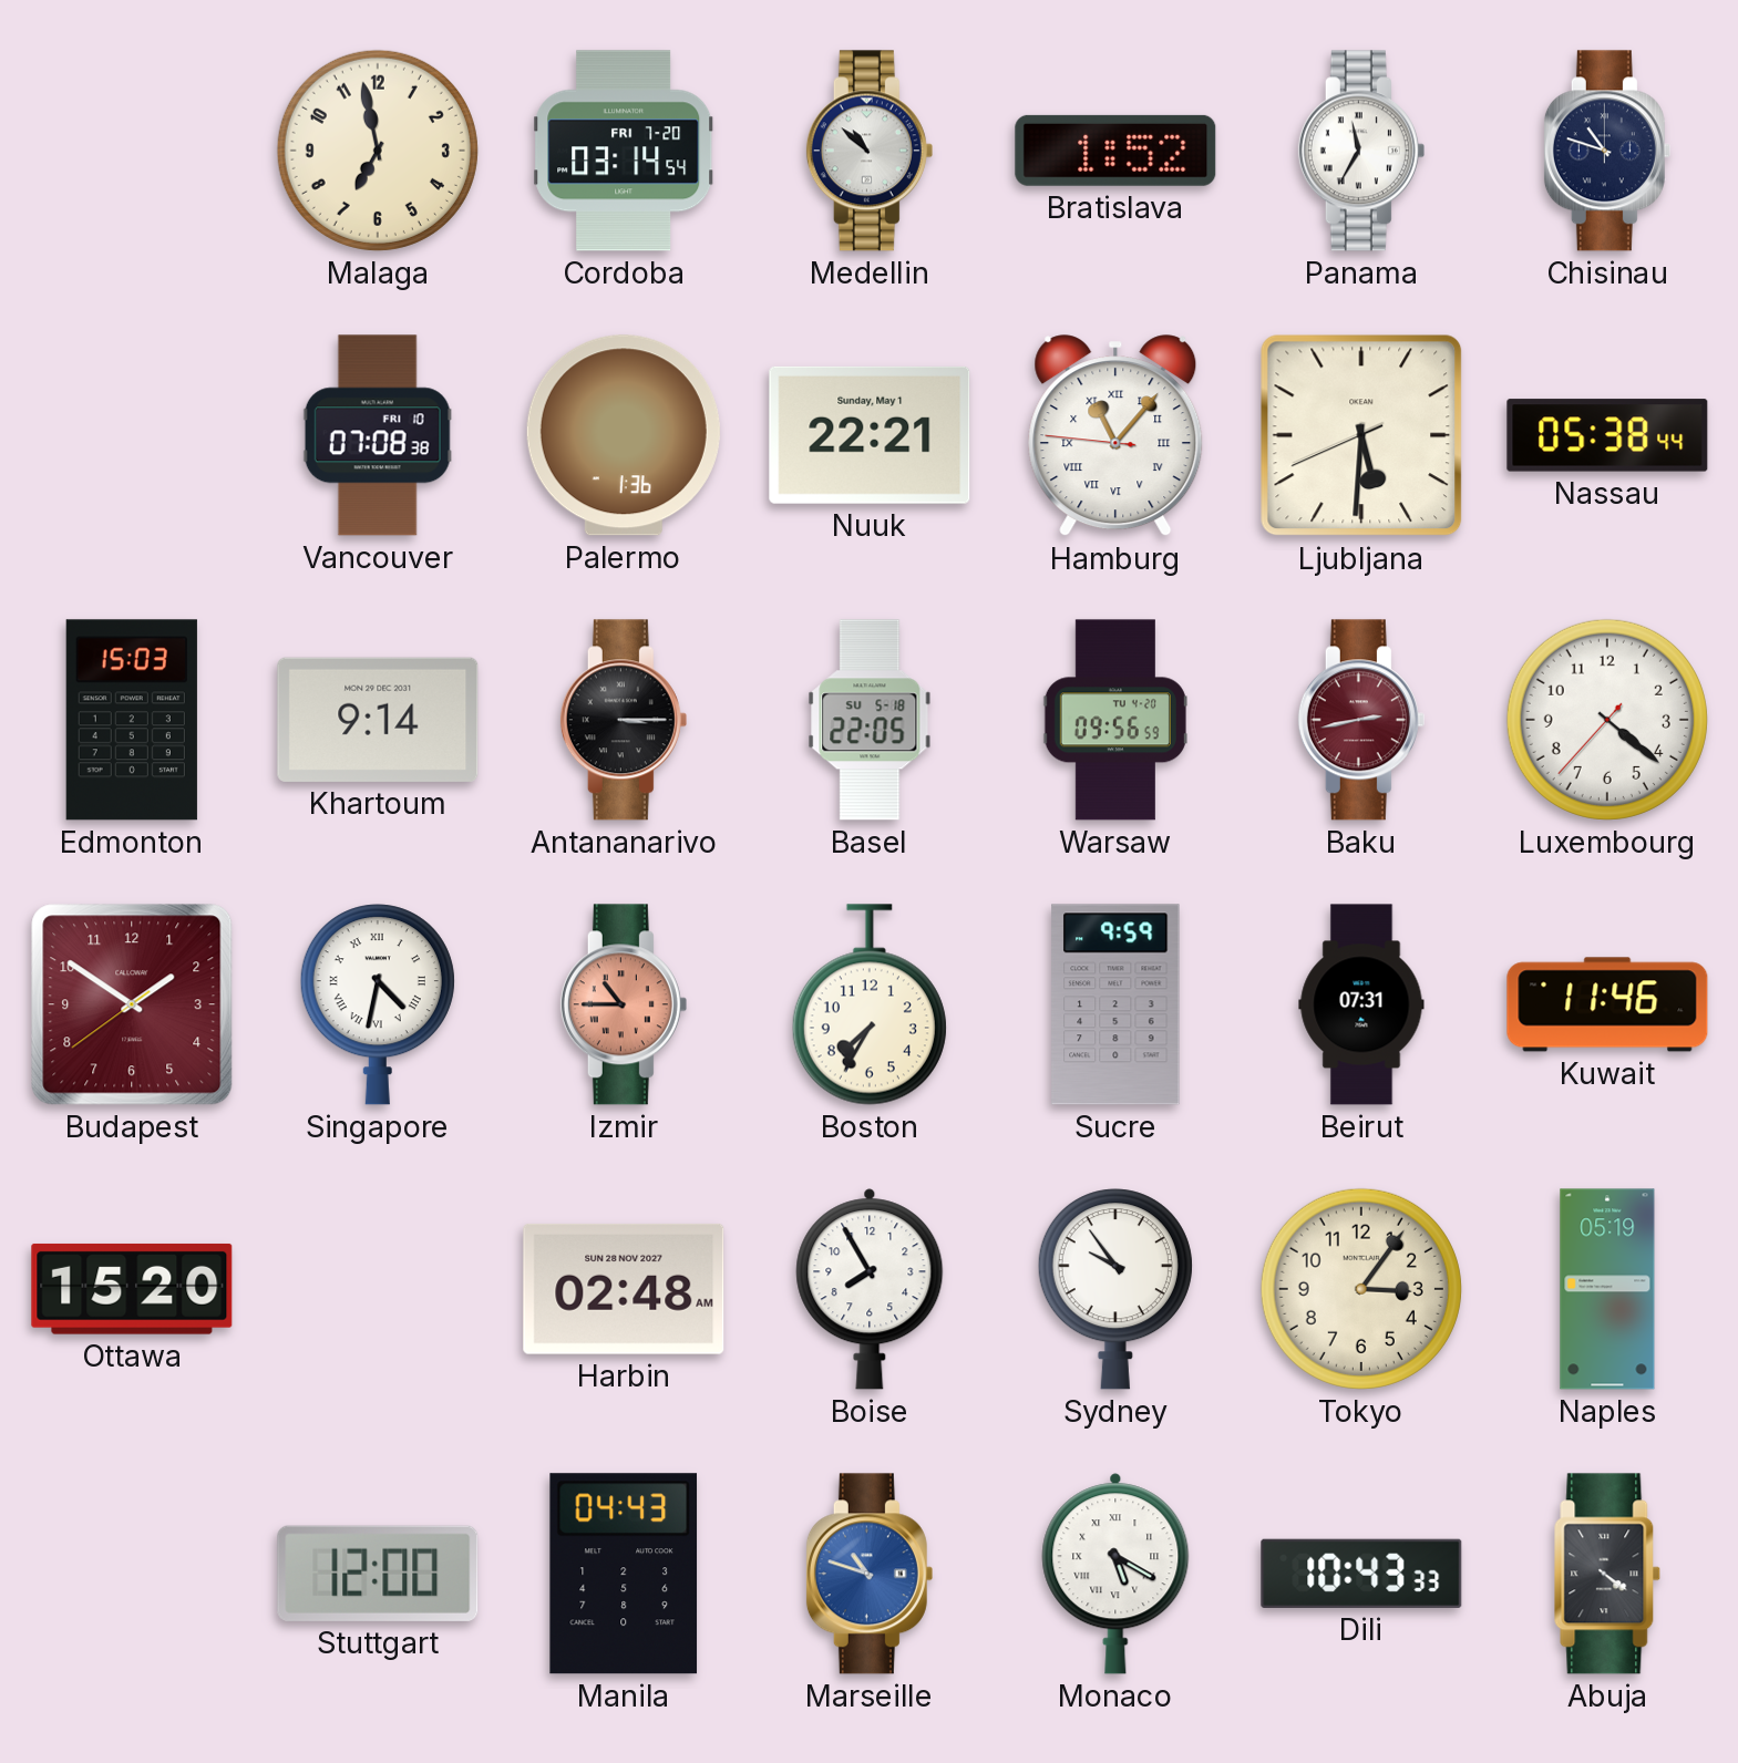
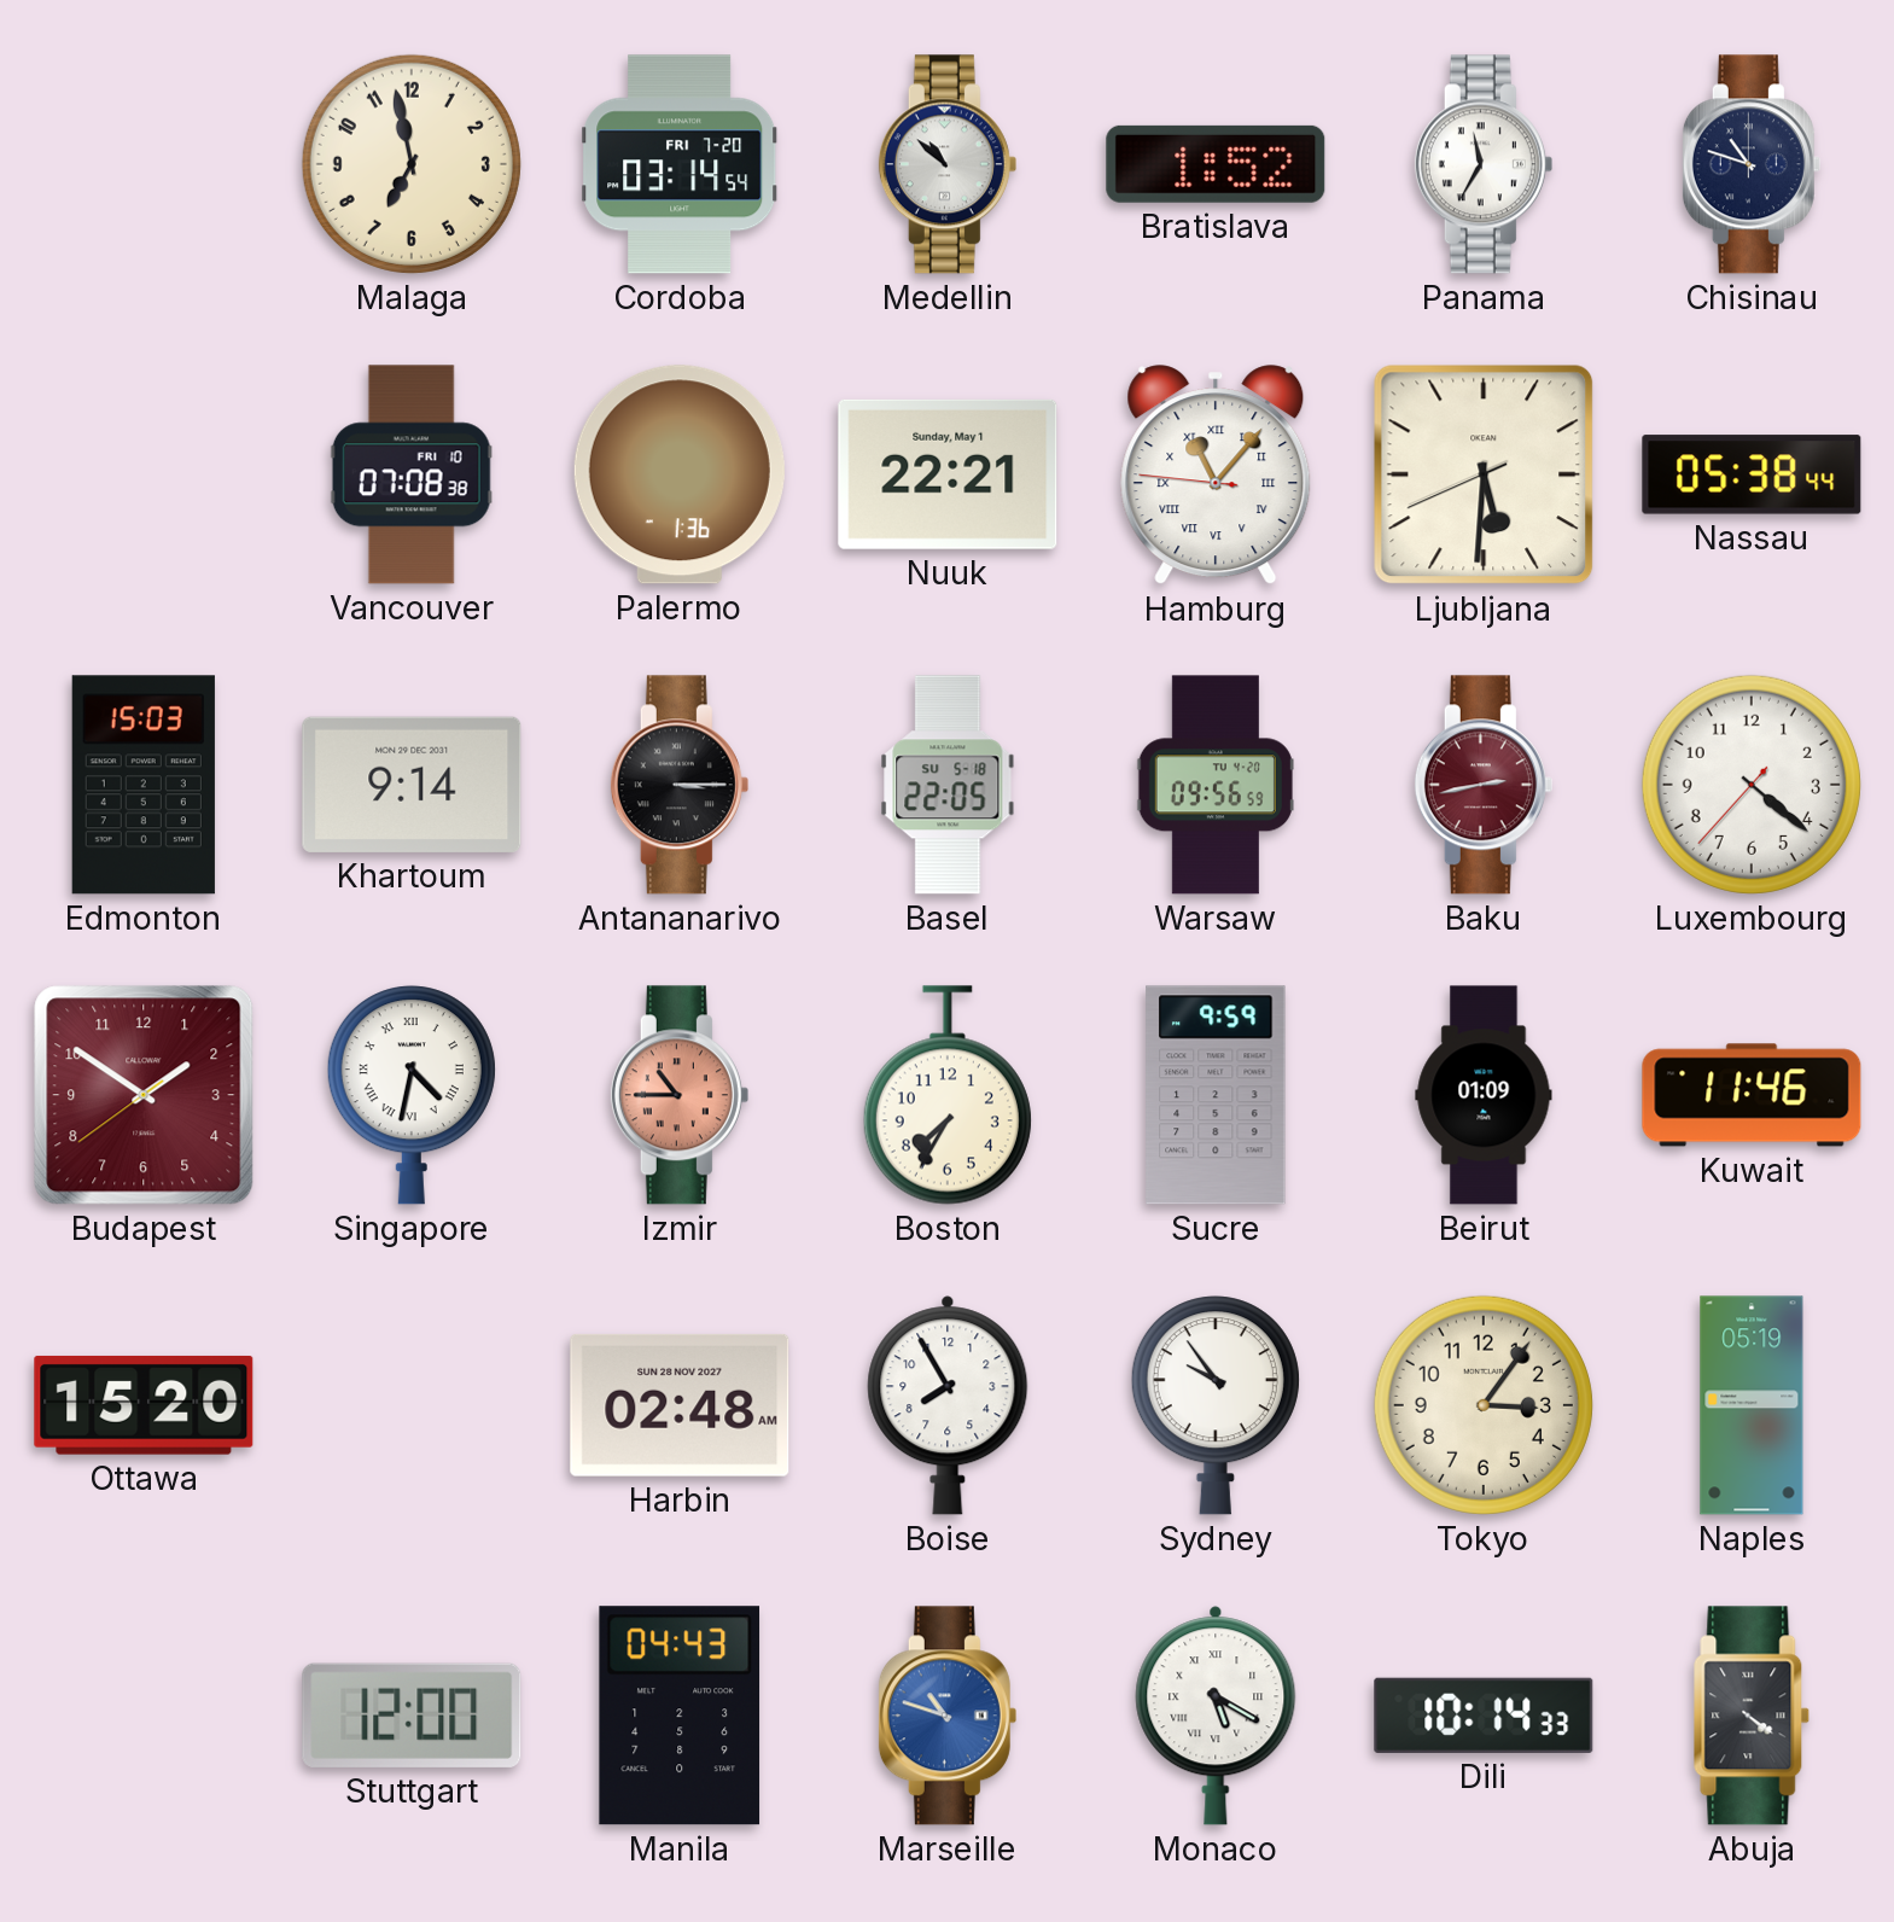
Beirut: 07:31 -> 01:09
Dili: 10:43 -> 10:14
